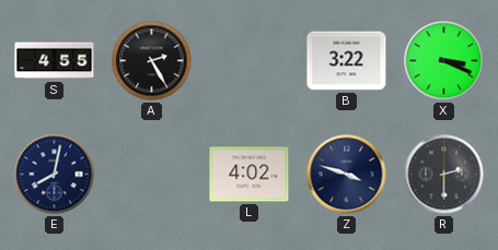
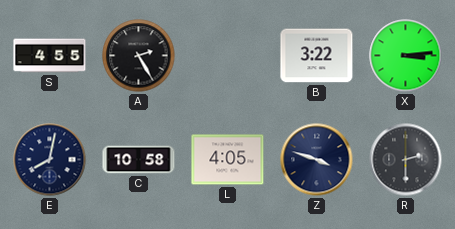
X: 3:19 -> 3:14
C: none -> 10:58
L: 4:02 -> 4:05
